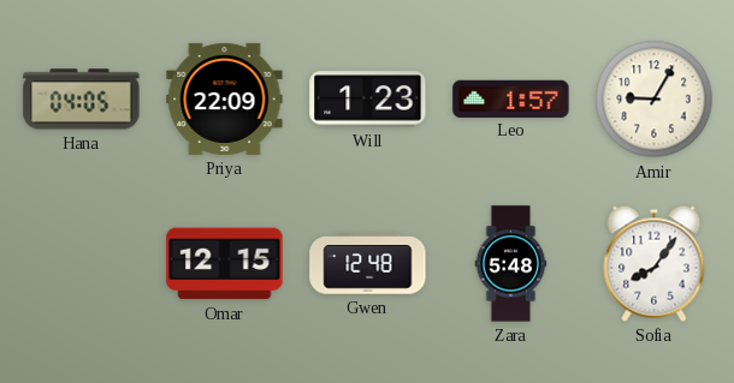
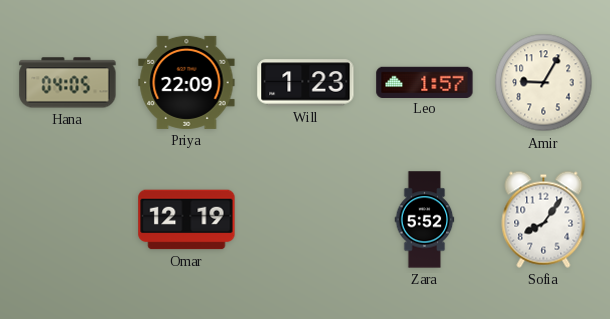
Omar: 12:15 -> 12:19
Gwen: 12:48 -> none
Zara: 5:48 -> 5:52
